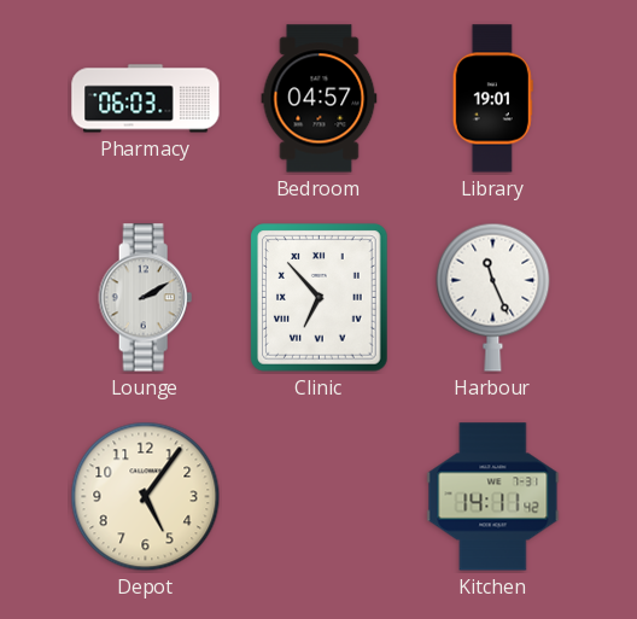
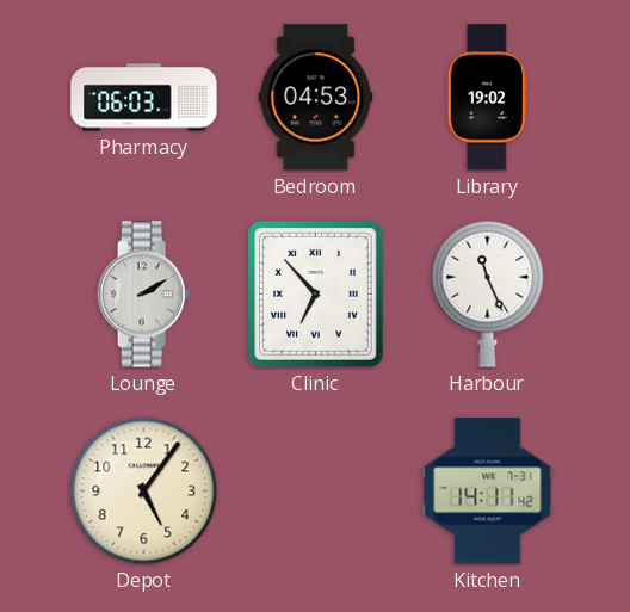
Bedroom: 04:57 -> 04:53
Library: 19:01 -> 19:02
